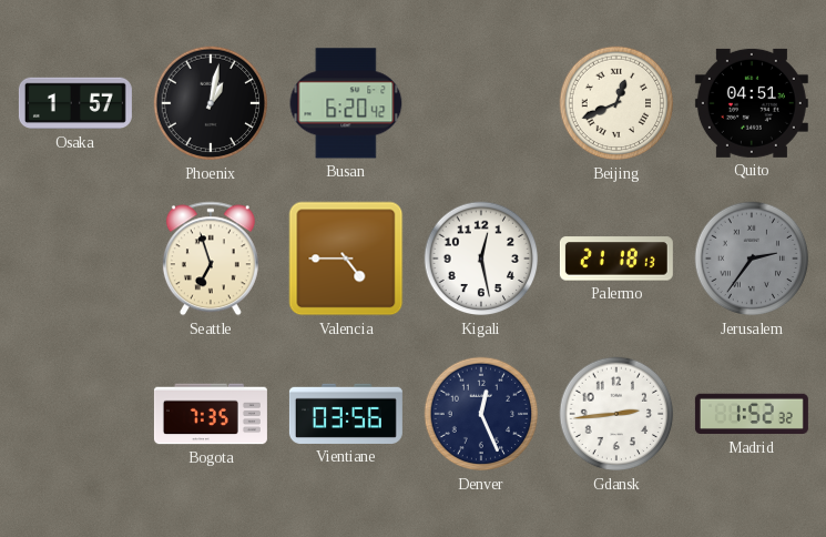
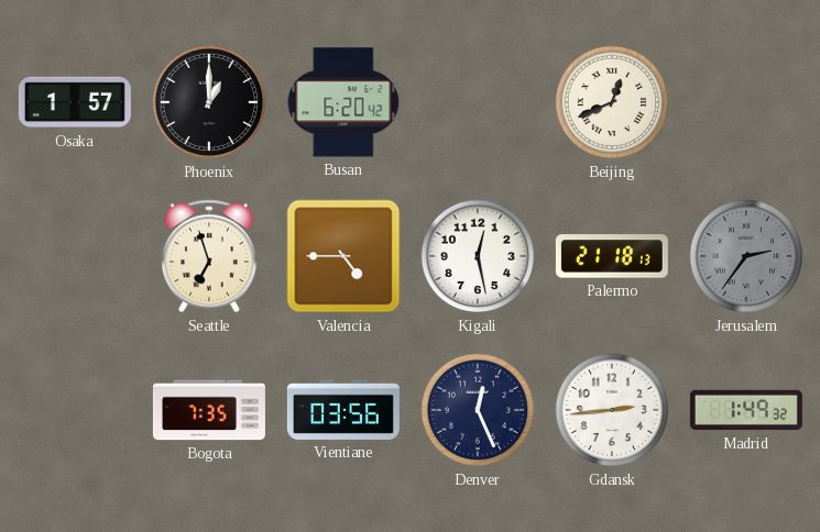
Phoenix: 1:02 -> 1:00
Quito: 04:51 -> none
Madrid: 1:52 -> 1:49
